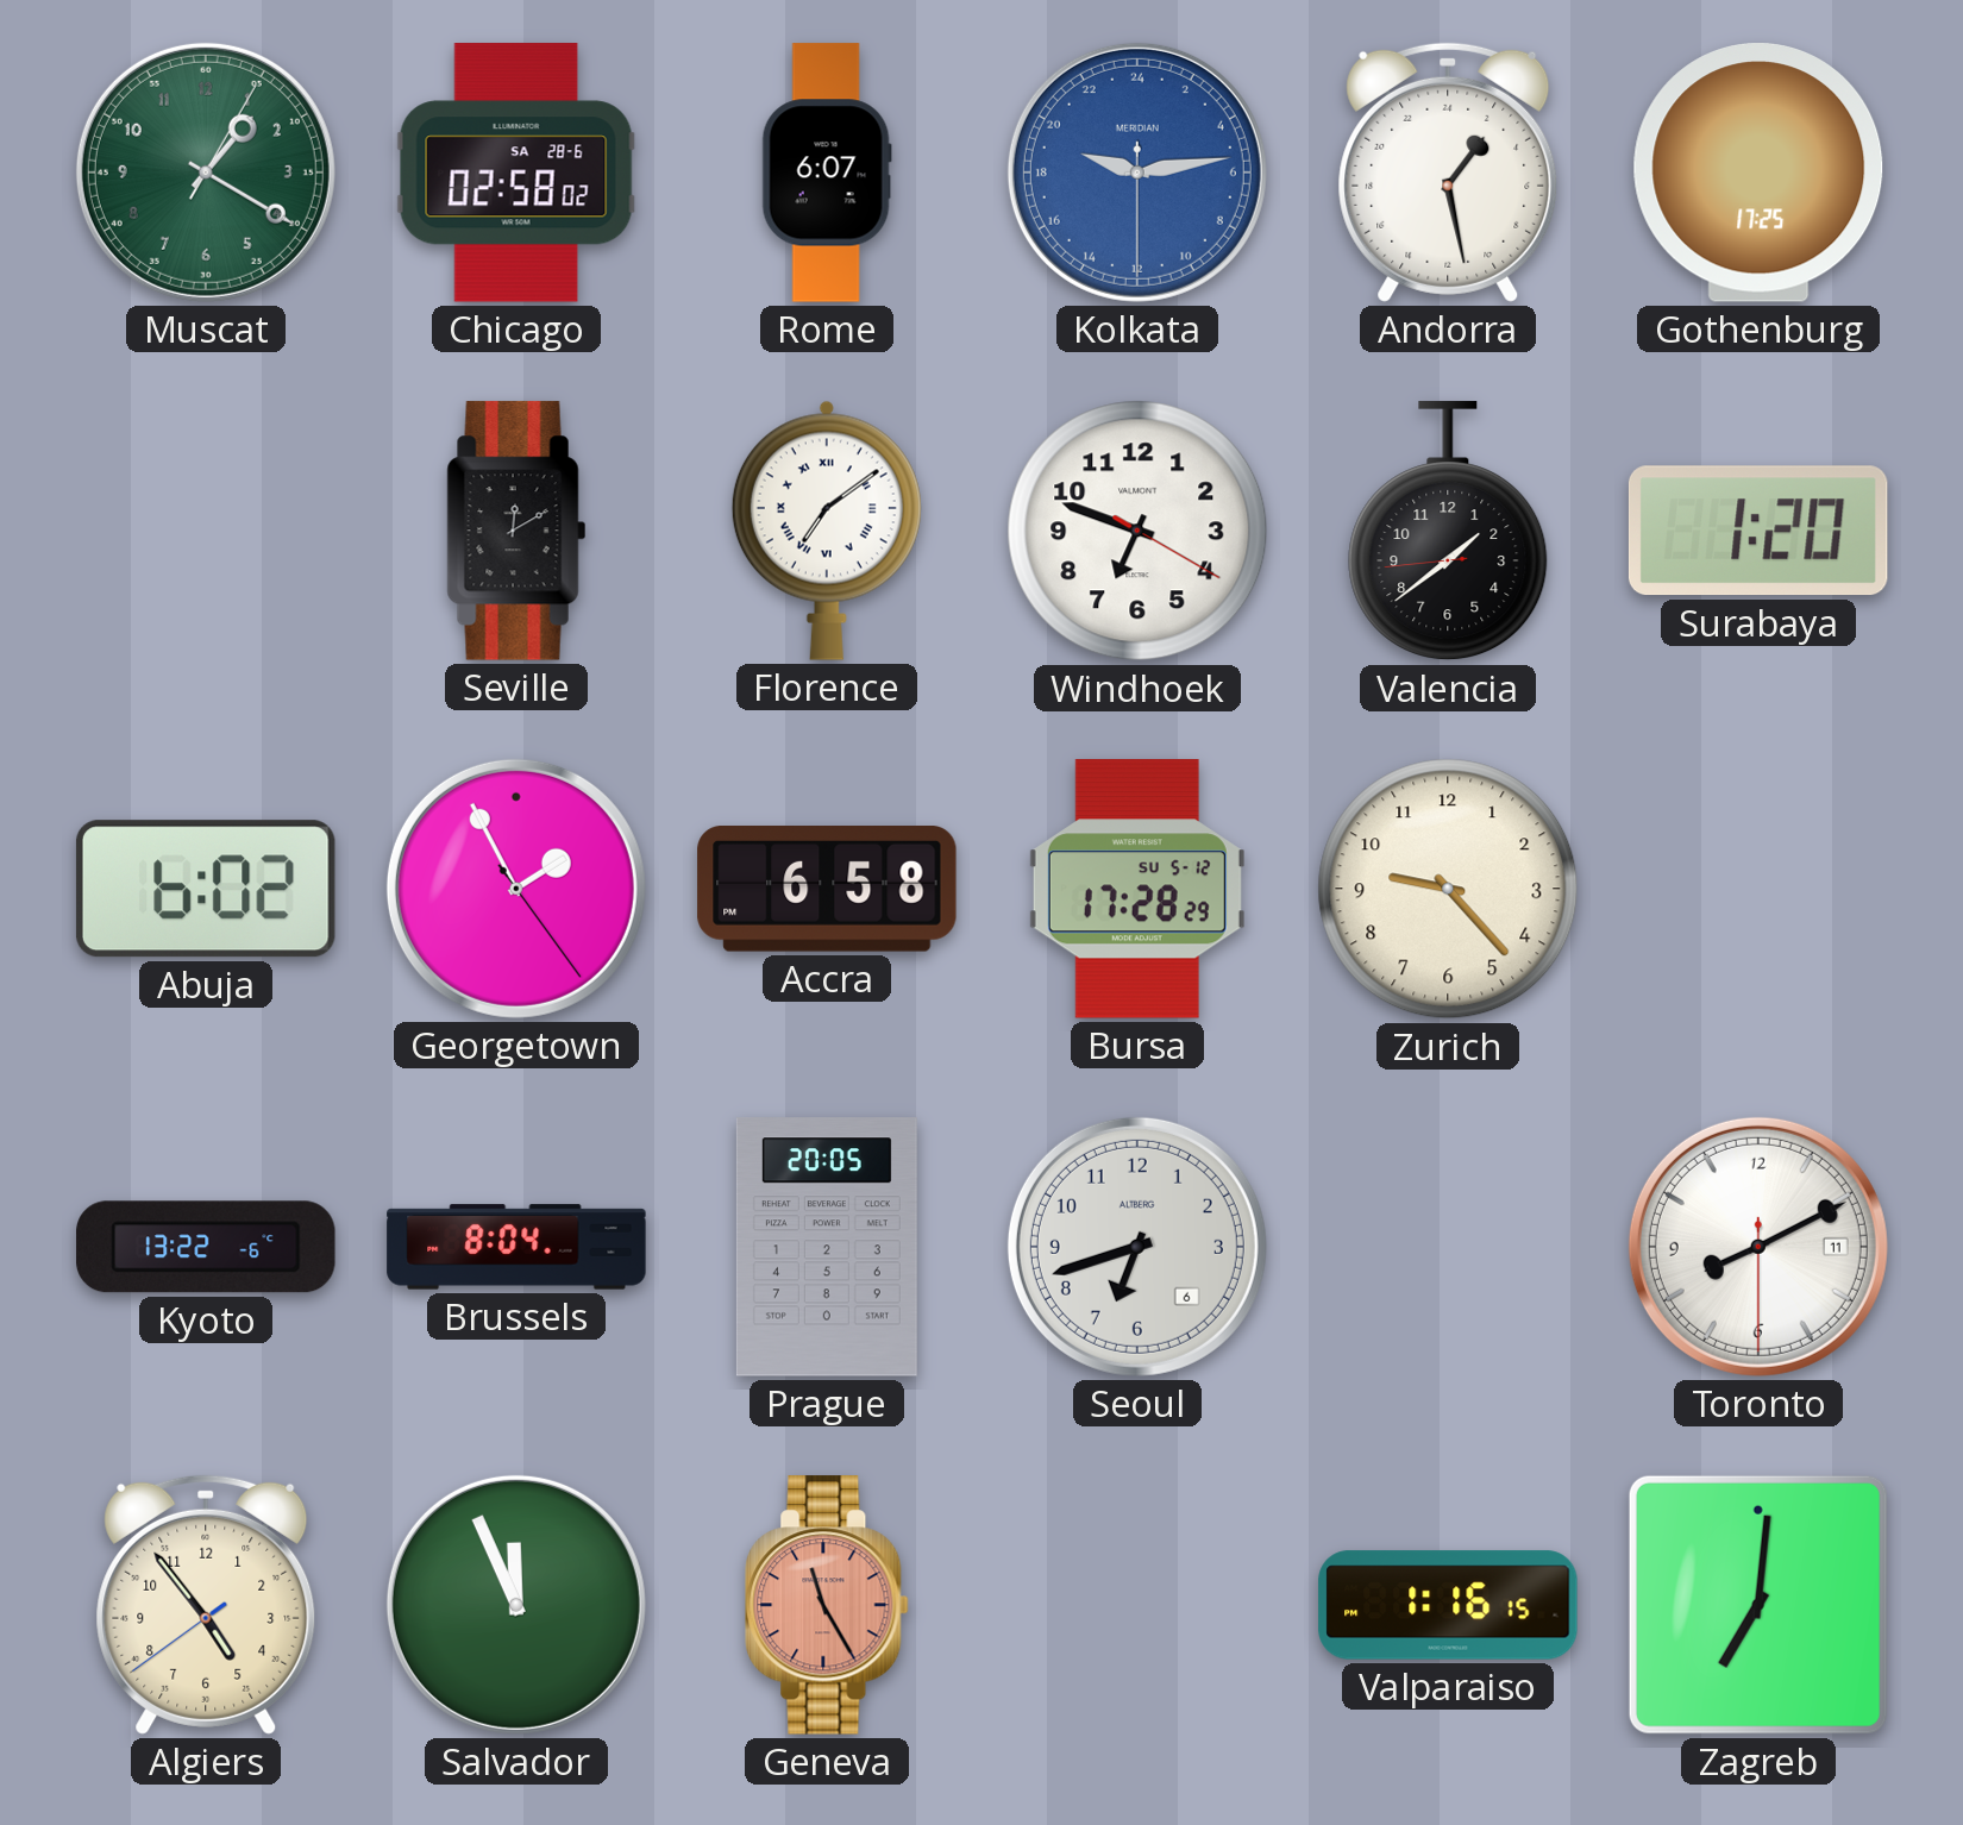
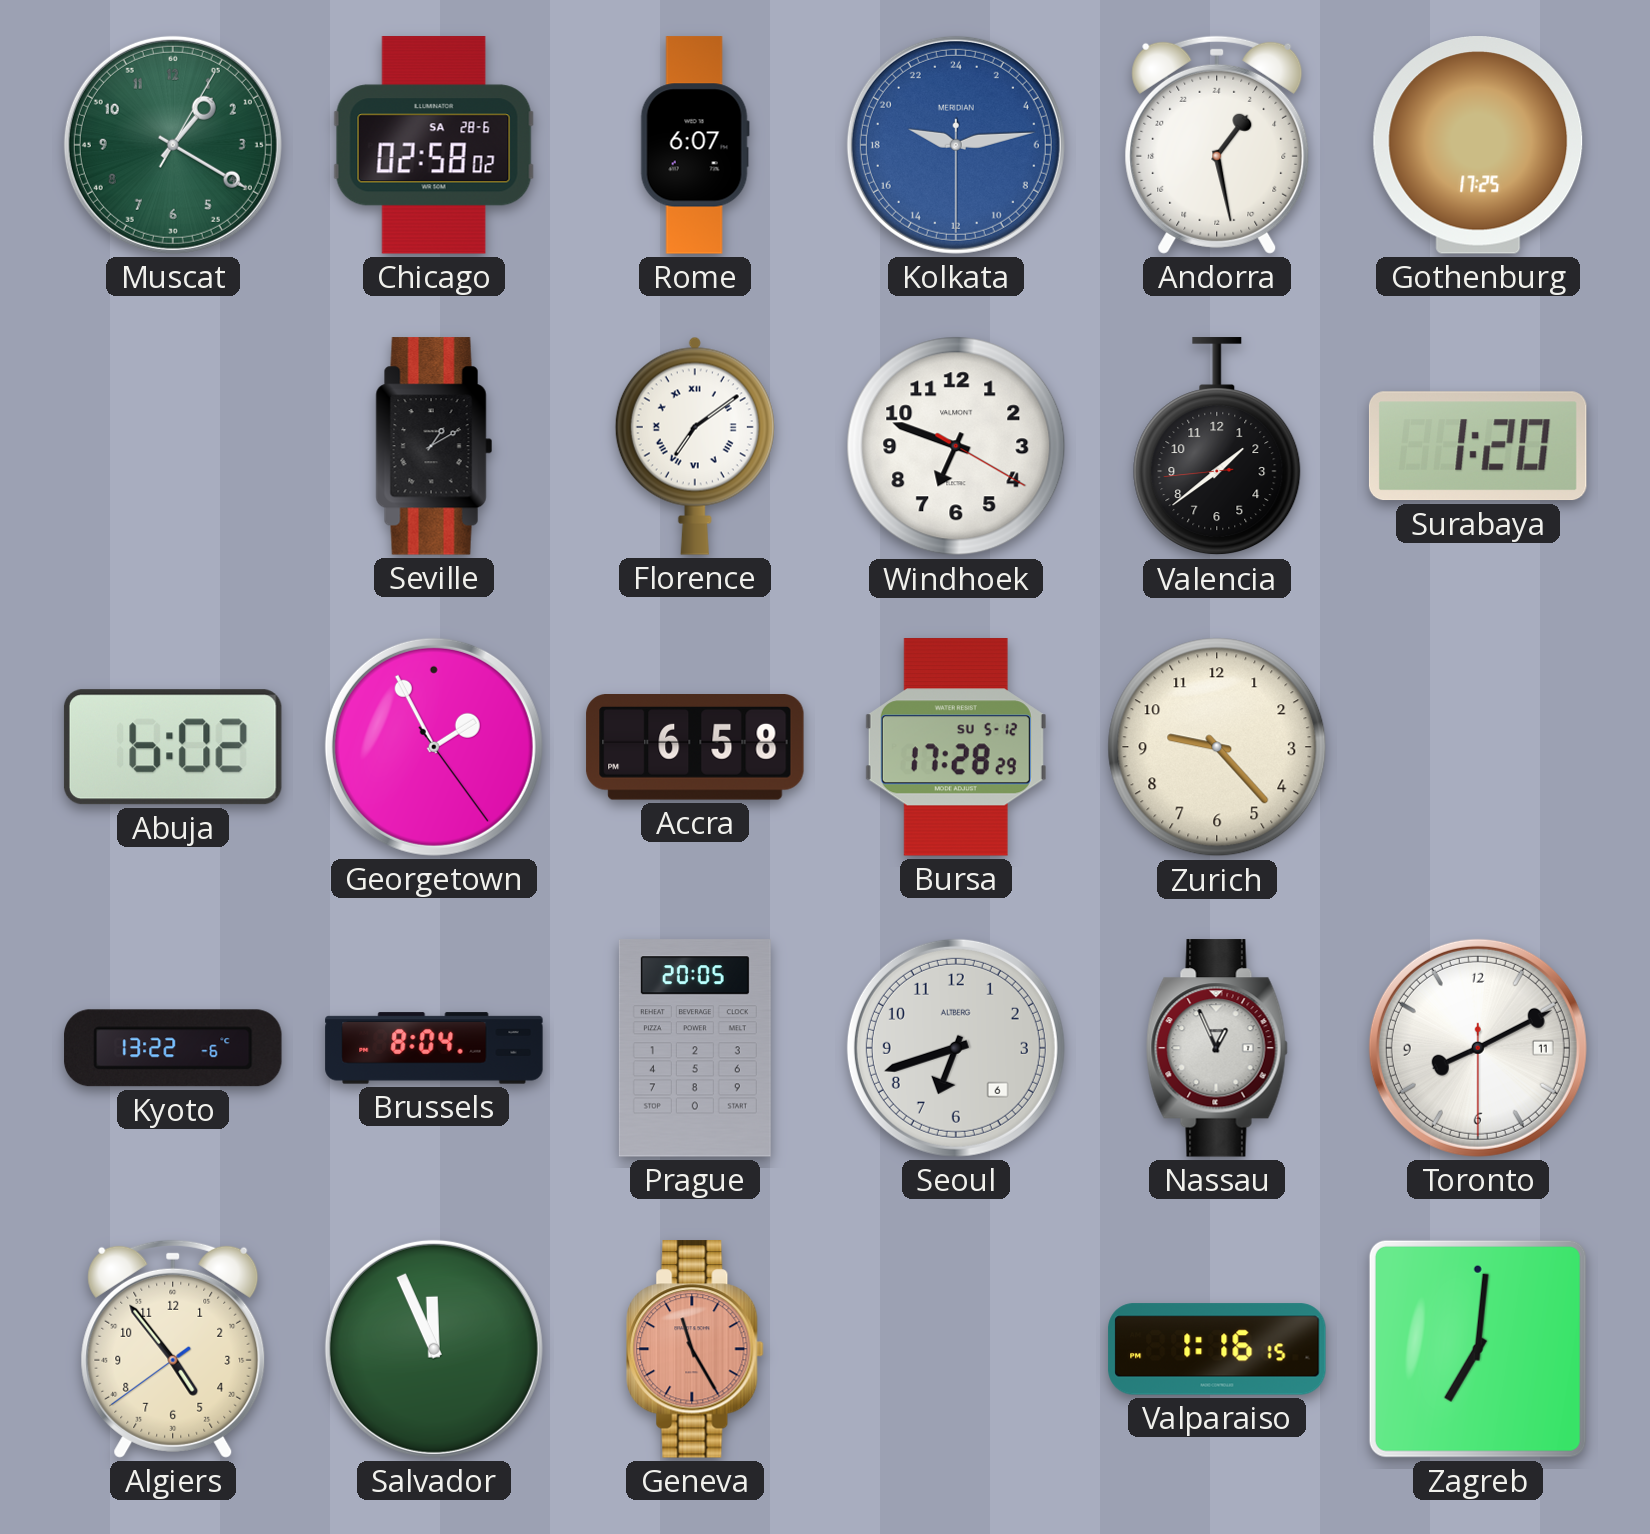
Seville: 12:10 -> 1:10
Nassau: none -> 12:56
